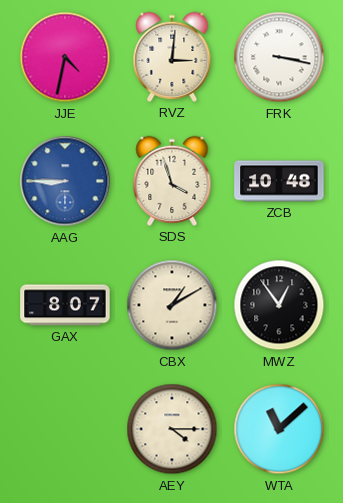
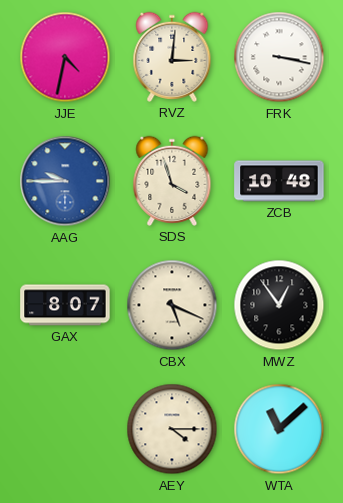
AAG: 8:45 -> 9:45
CBX: 1:10 -> 5:19
